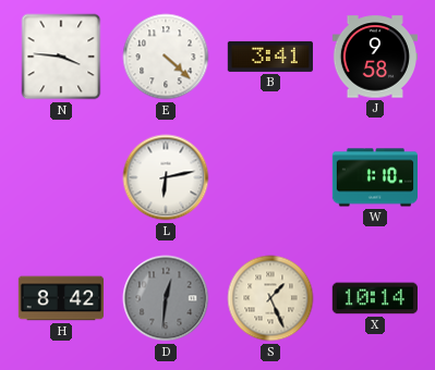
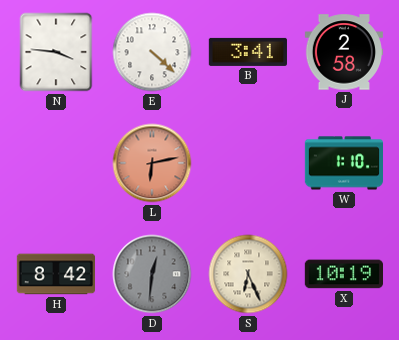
J: 9:58 -> 2:58
L dial: white -> salmon
S: 1:26 -> 6:26
X: 10:14 -> 10:19
